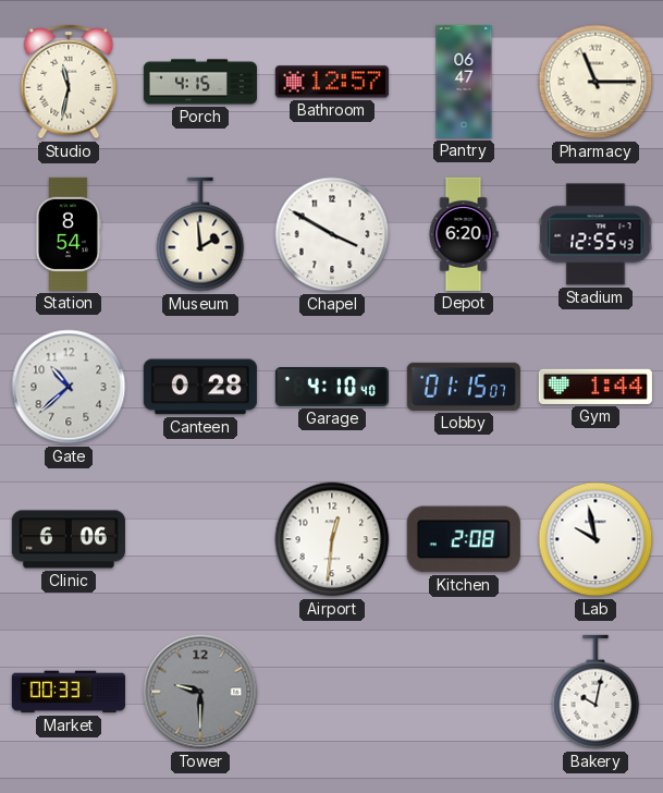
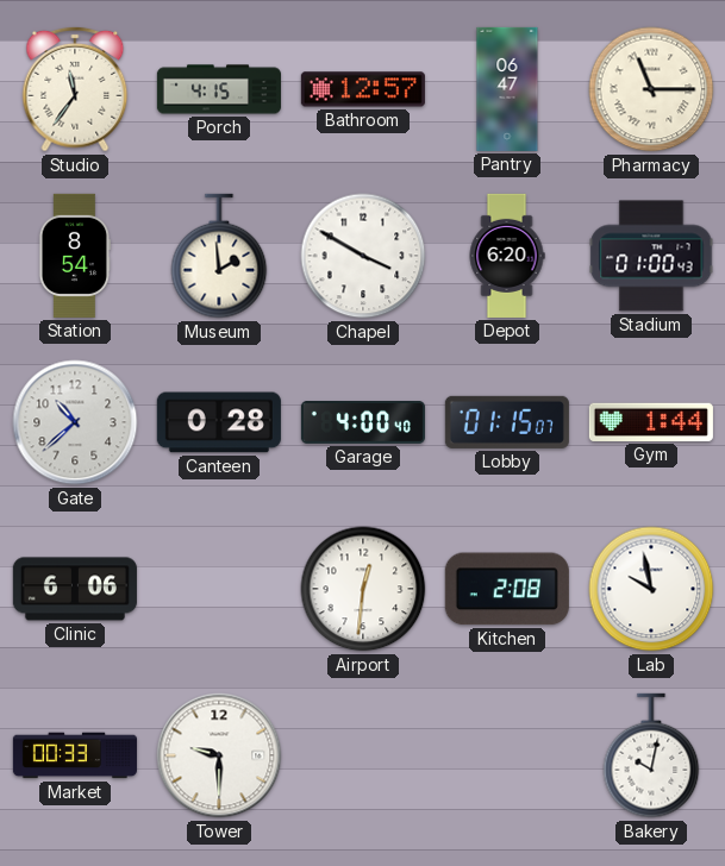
Studio: 11:32 -> 11:36
Stadium: 12:55 -> 01:00
Garage: 4:10 -> 4:00
Tower dial: grey -> white
